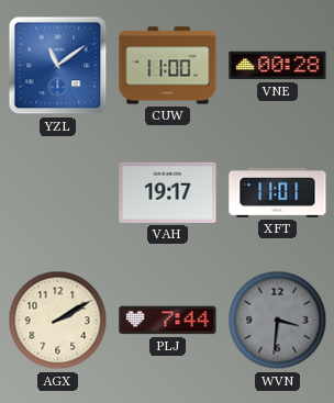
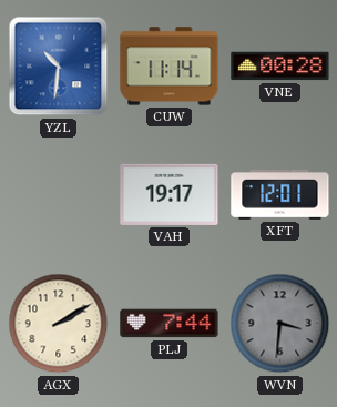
YZL: 11:09 -> 10:31
CUW: 11:00 -> 11:14
XFT: 11:01 -> 12:01
